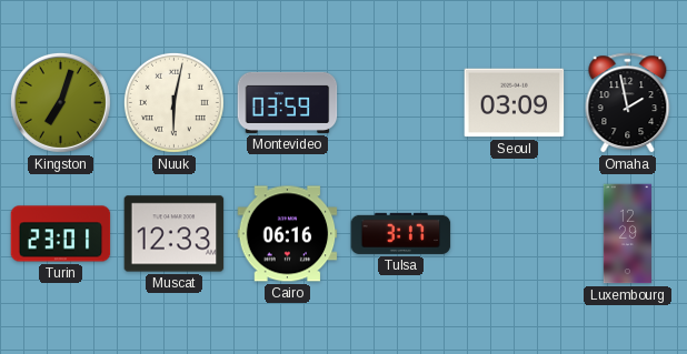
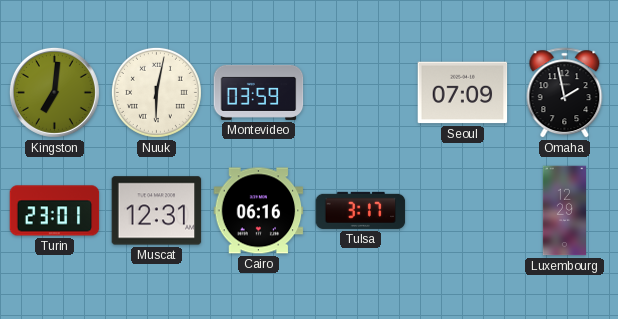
Kingston: 7:03 -> 7:01
Seoul: 03:09 -> 07:09
Muscat: 12:33 -> 12:31
